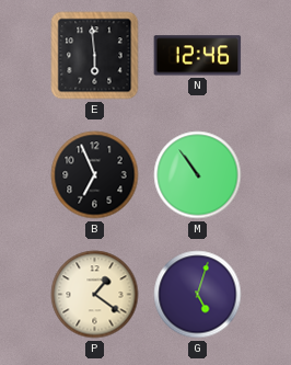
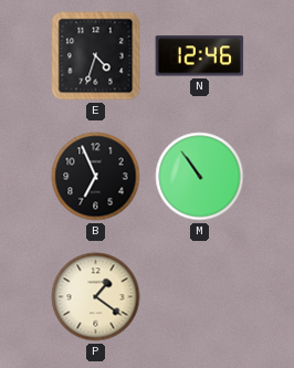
E: 5:59 -> 4:33
G: 5:03 -> none
